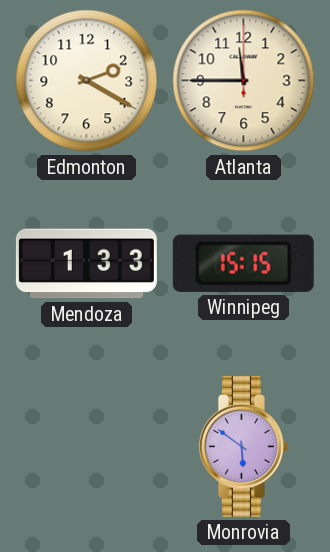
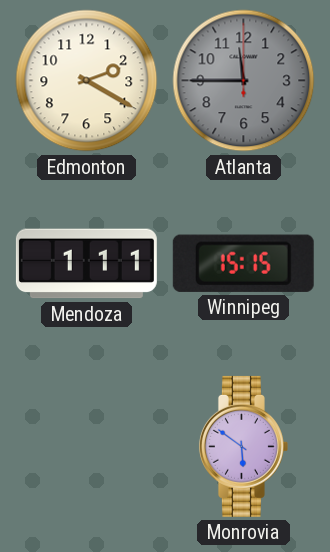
Atlanta dial: cream -> grey
Mendoza: 1:33 -> 1:11
